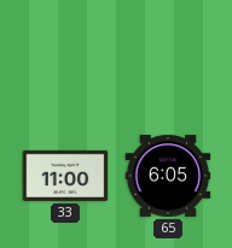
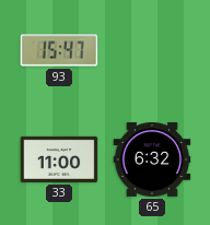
93: none -> 15:47
65: 6:05 -> 6:32
